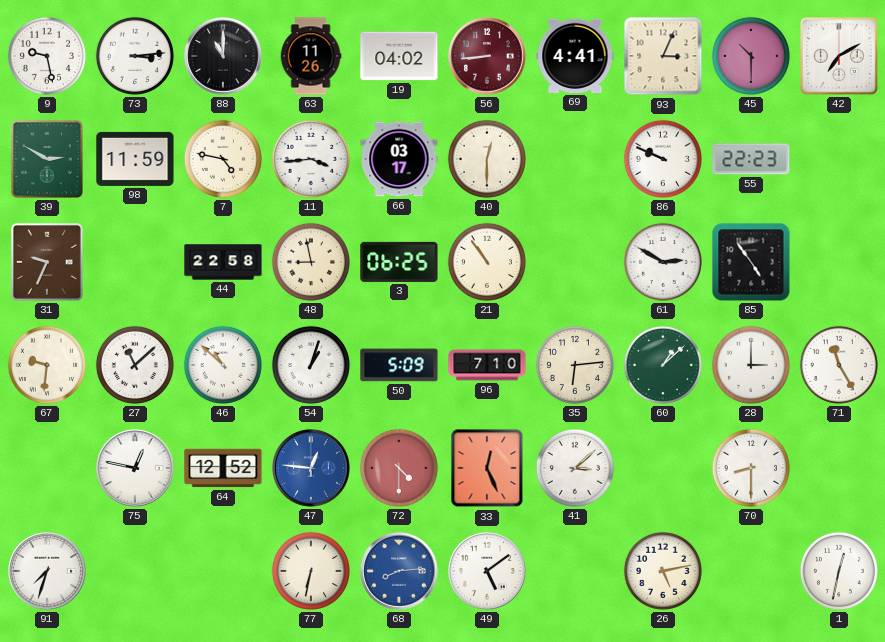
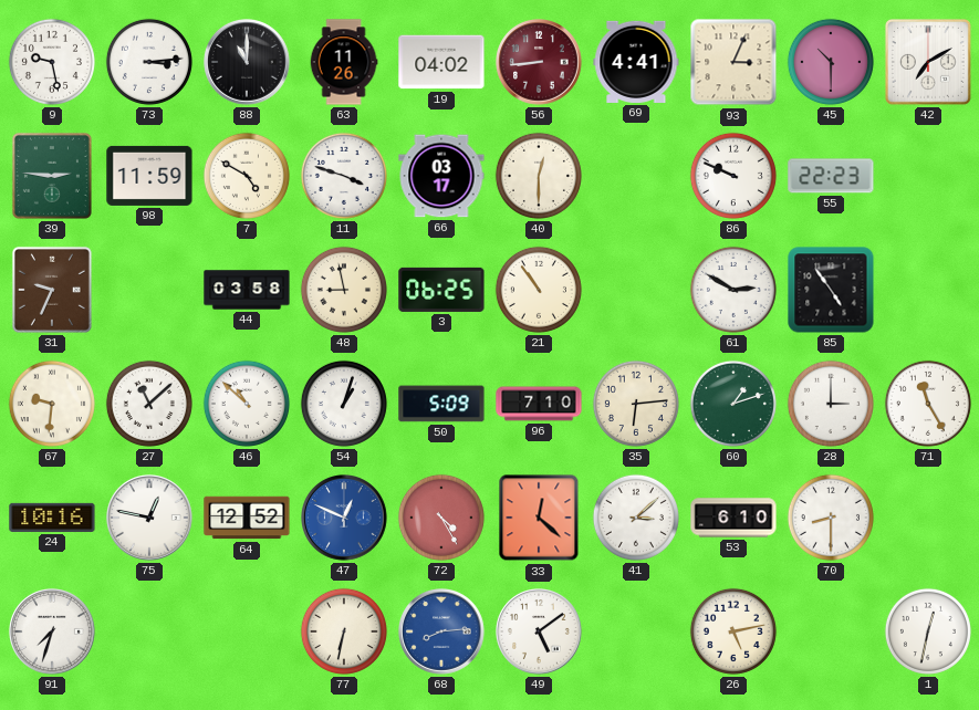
39: 2:50 -> 2:46
7: 4:47 -> 4:50
11: 3:44 -> 3:48
44: 22:58 -> 03:58
60: 1:08 -> 1:12
24: none -> 10:16
47: 12:46 -> 12:49
72: 4:30 -> 4:25
33: 12:26 -> 12:22
53: none -> 6:10
